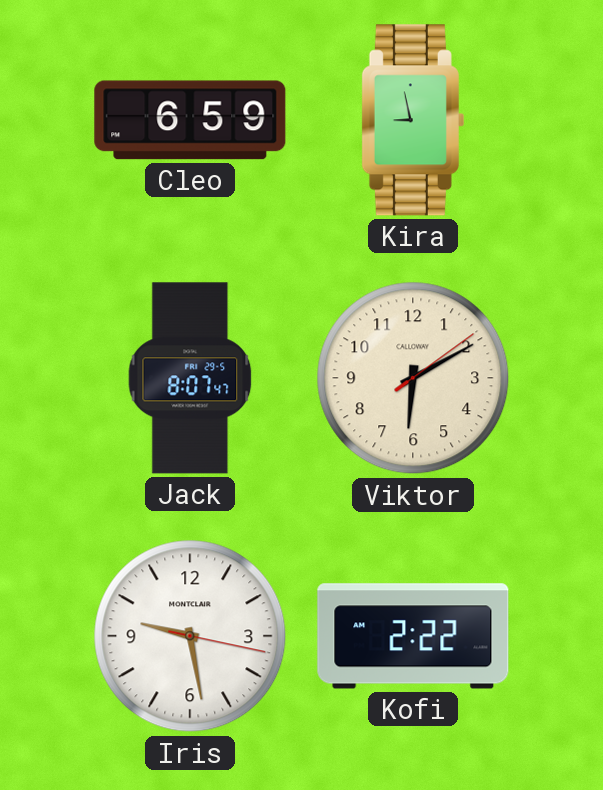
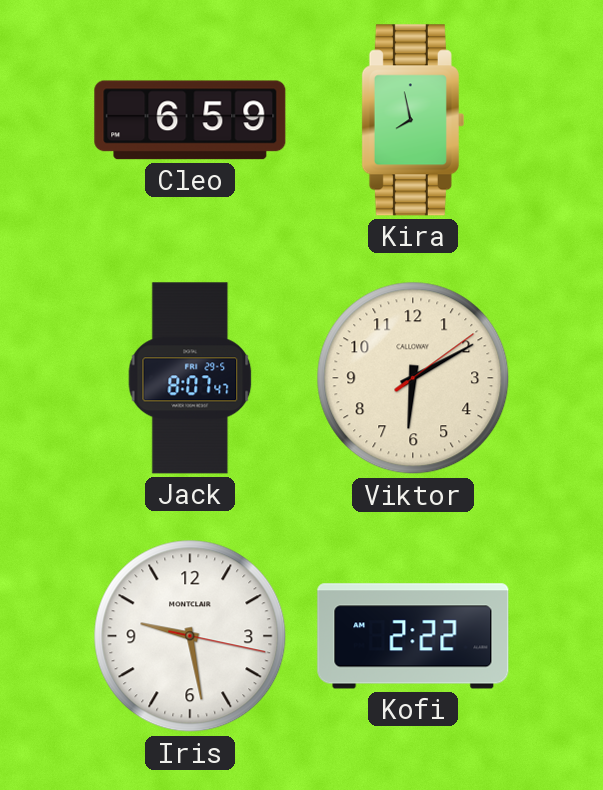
Kira: 8:58 -> 7:58
